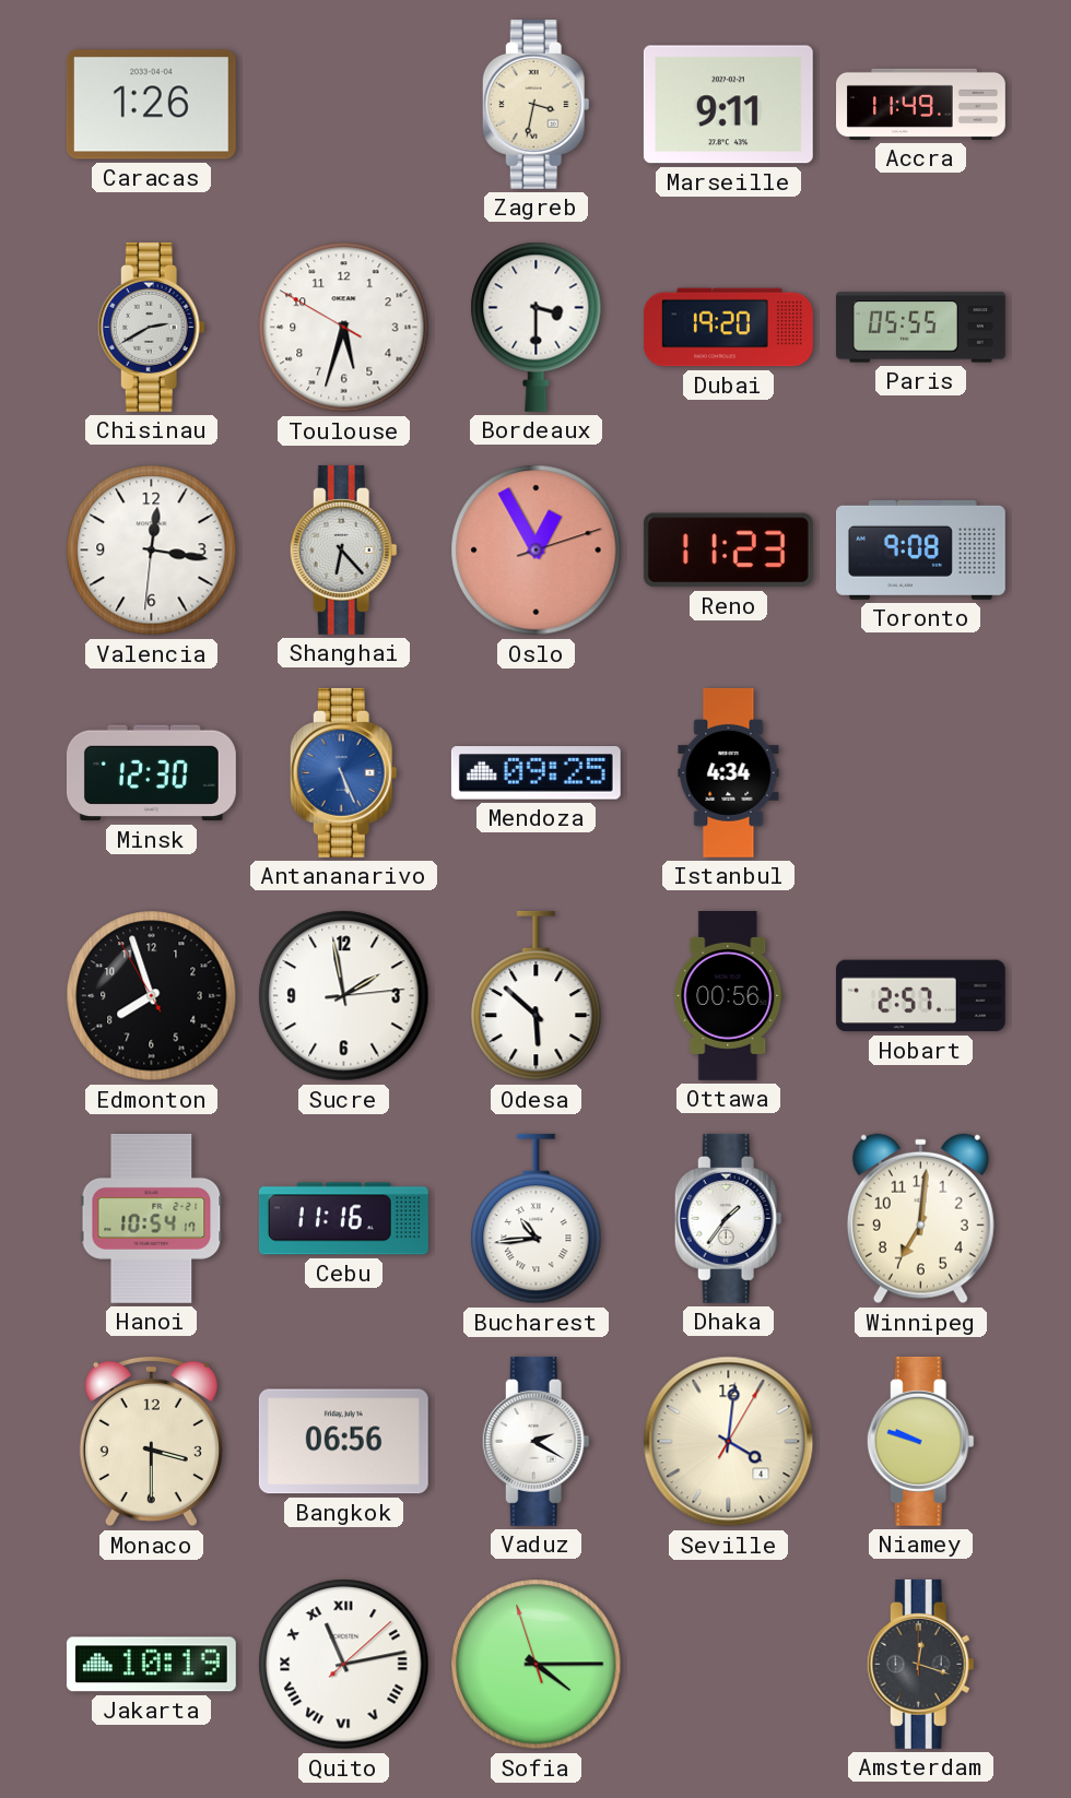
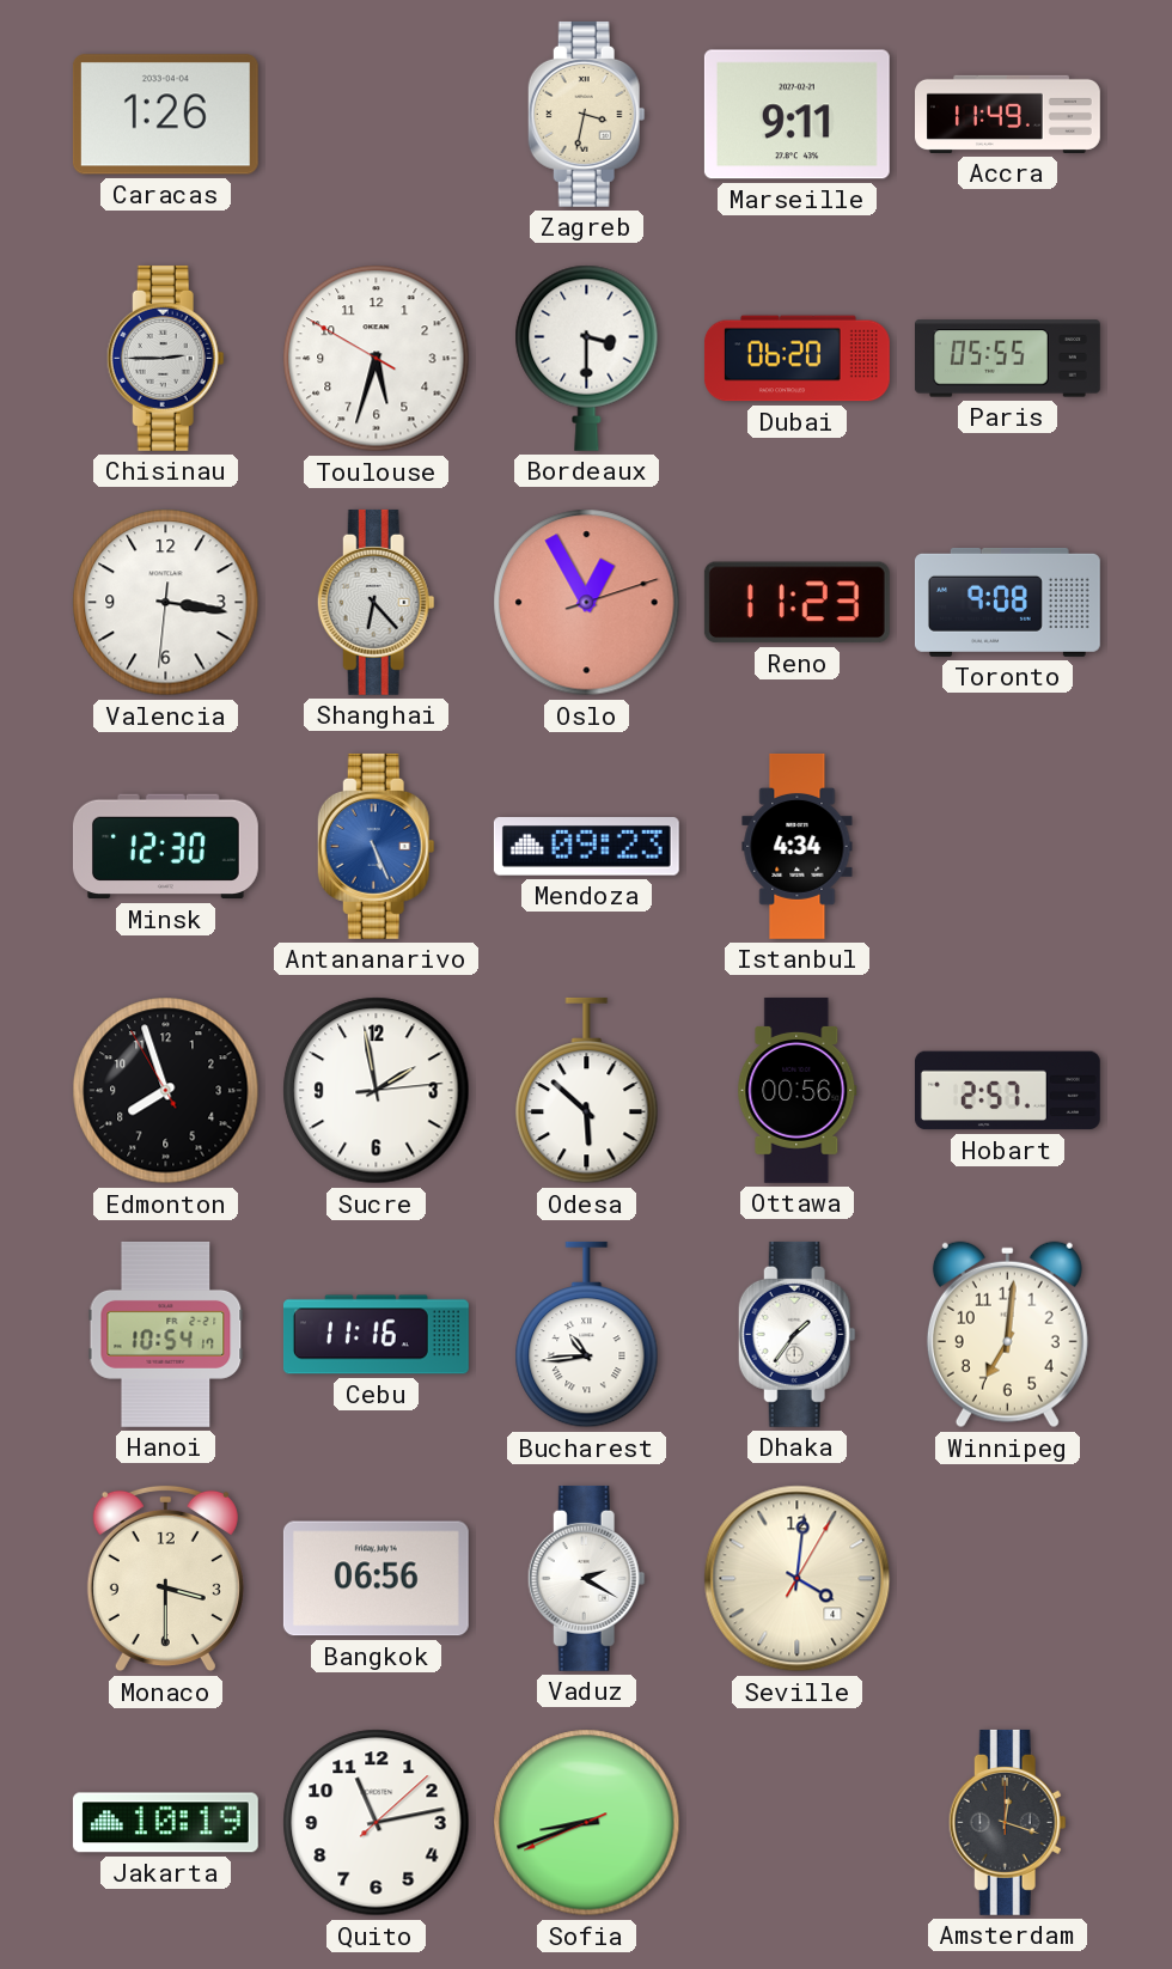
Chisinau: 2:40 -> 2:45
Dubai: 19:20 -> 06:20
Valencia: 12:16 -> 3:16
Mendoza: 09:25 -> 09:23
Niamey: 9:48 -> none
Quito numerals: Roman -> Arabic
Sofia: 4:14 -> 8:41
